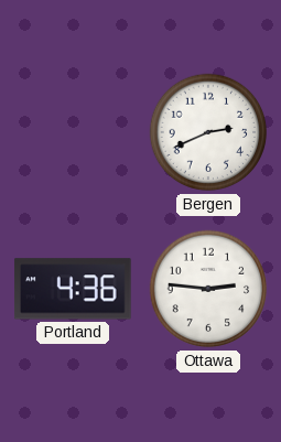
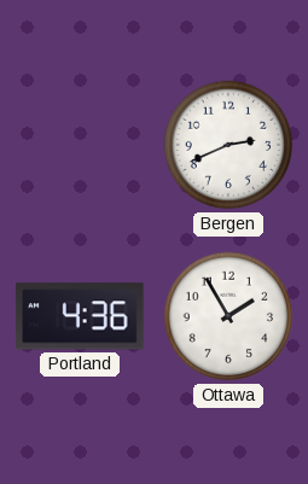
Ottawa: 2:46 -> 1:55
